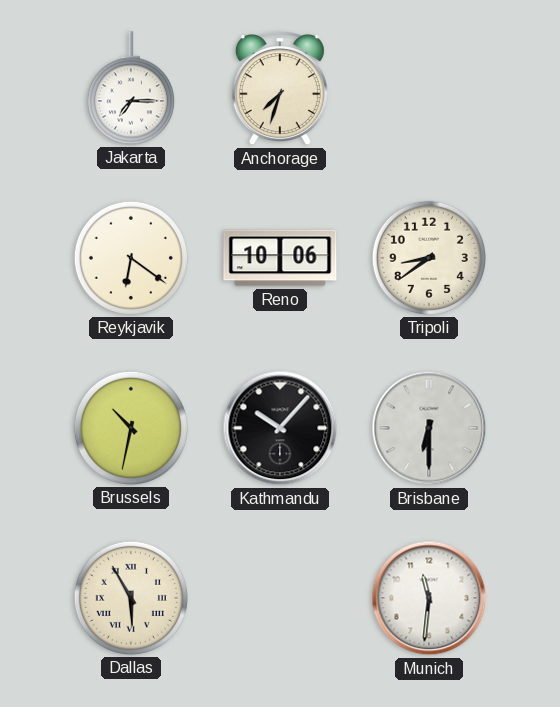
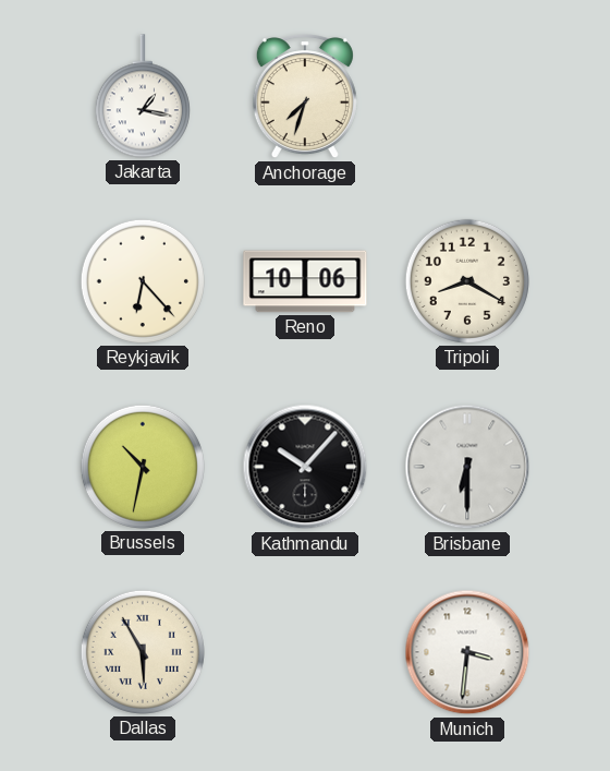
Jakarta: 7:15 -> 1:17
Reykjavik: 6:21 -> 6:23
Tripoli: 8:39 -> 8:20
Munich: 11:31 -> 3:31
